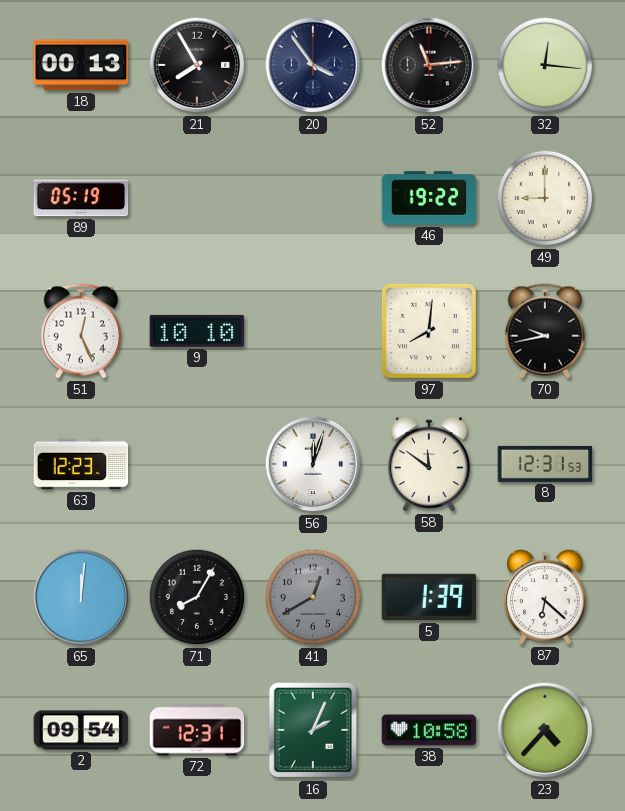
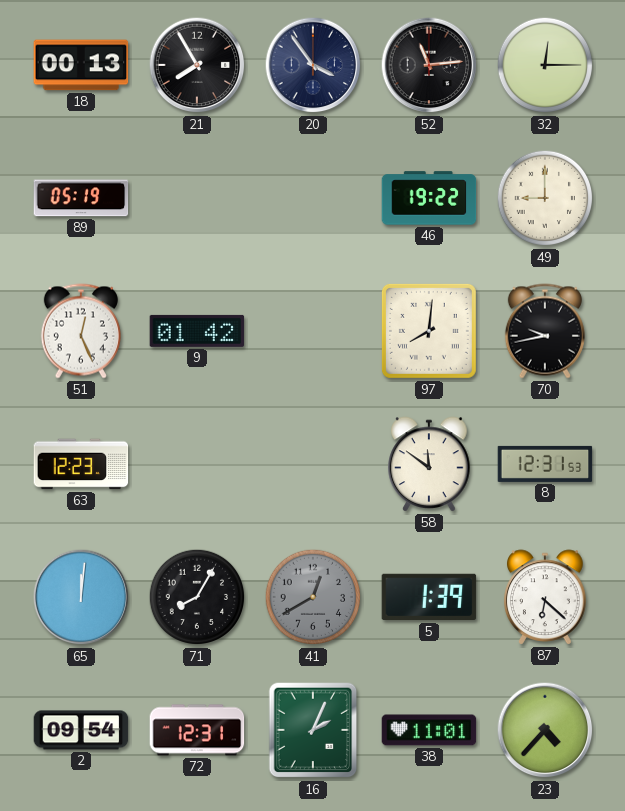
32: 12:16 -> 12:15
9: 10:10 -> 01:42
56: 12:03 -> none
38: 10:58 -> 11:01
